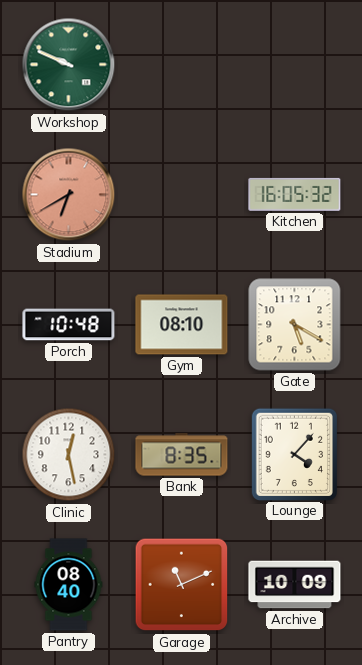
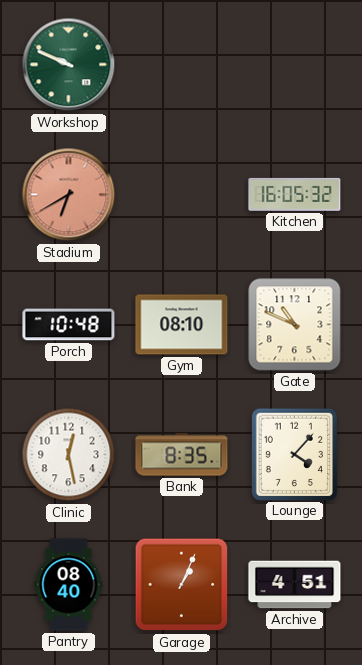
Gate: 5:20 -> 10:49
Garage: 11:11 -> 1:04
Archive: 10:09 -> 4:51
